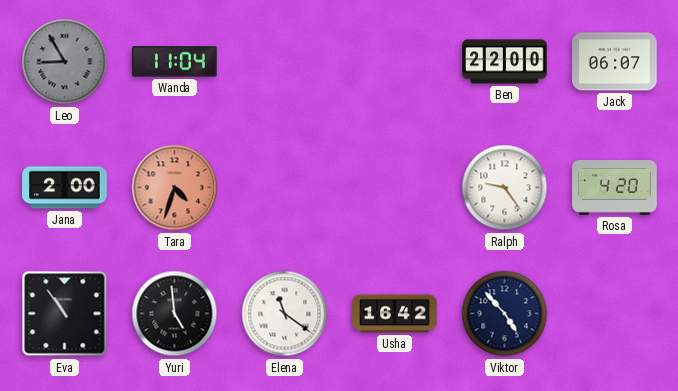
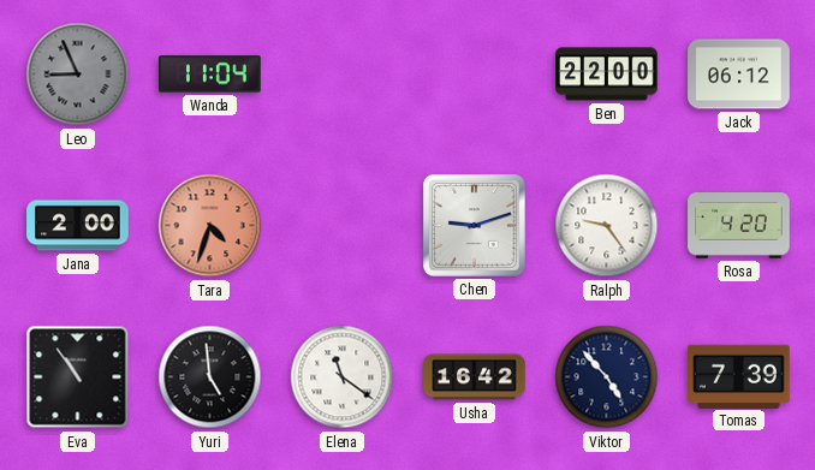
Leo: 8:55 -> 8:56
Jack: 06:07 -> 06:12
Chen: none -> 9:12
Tomas: none -> 7:39
